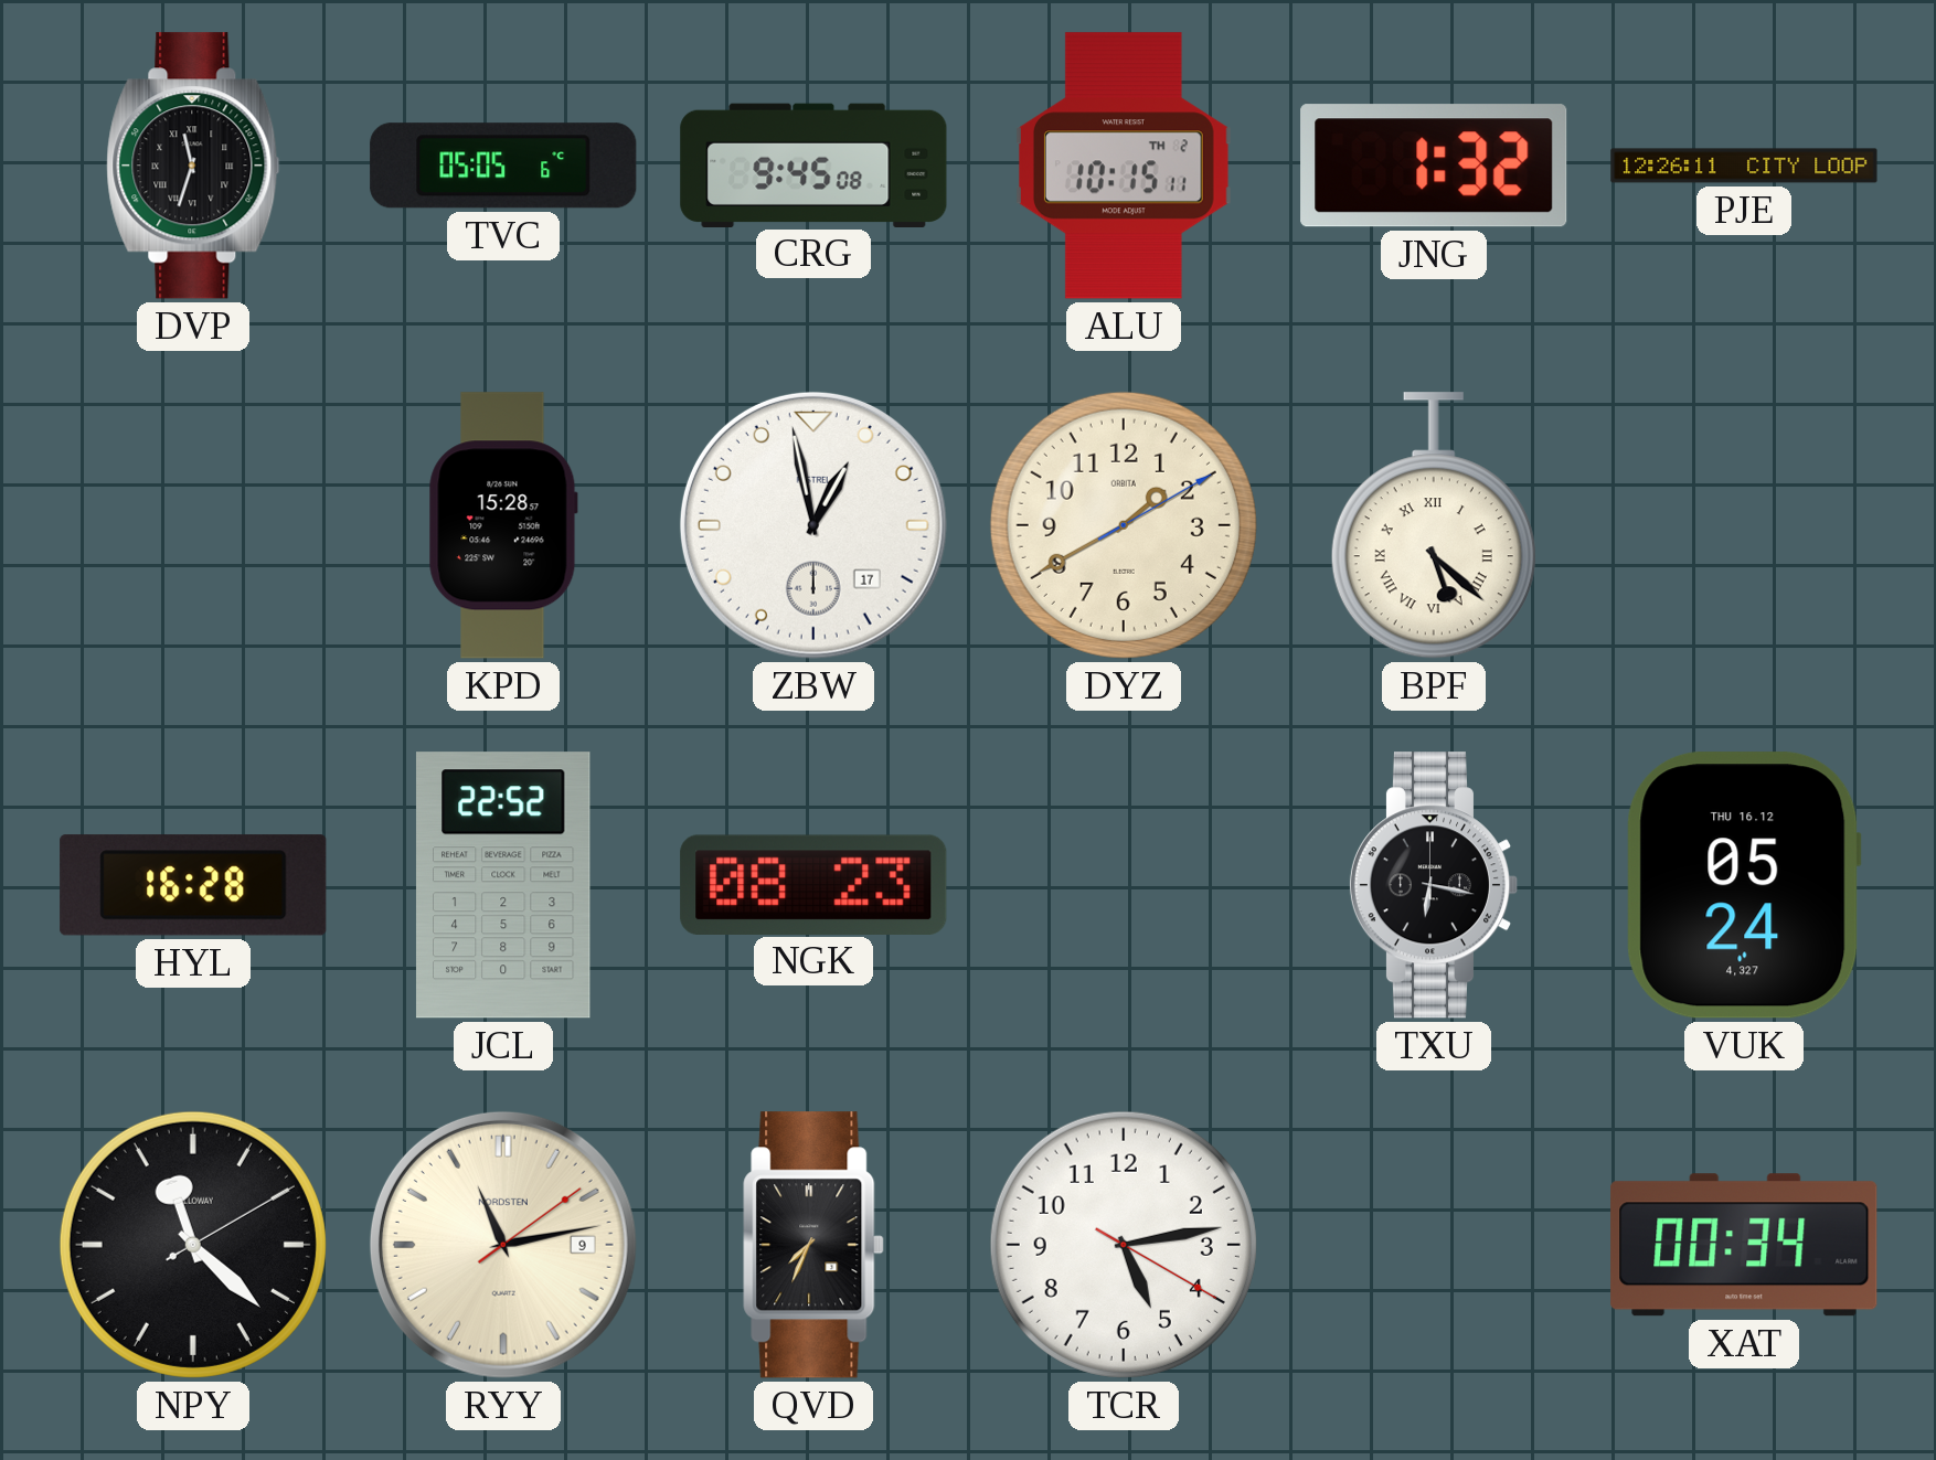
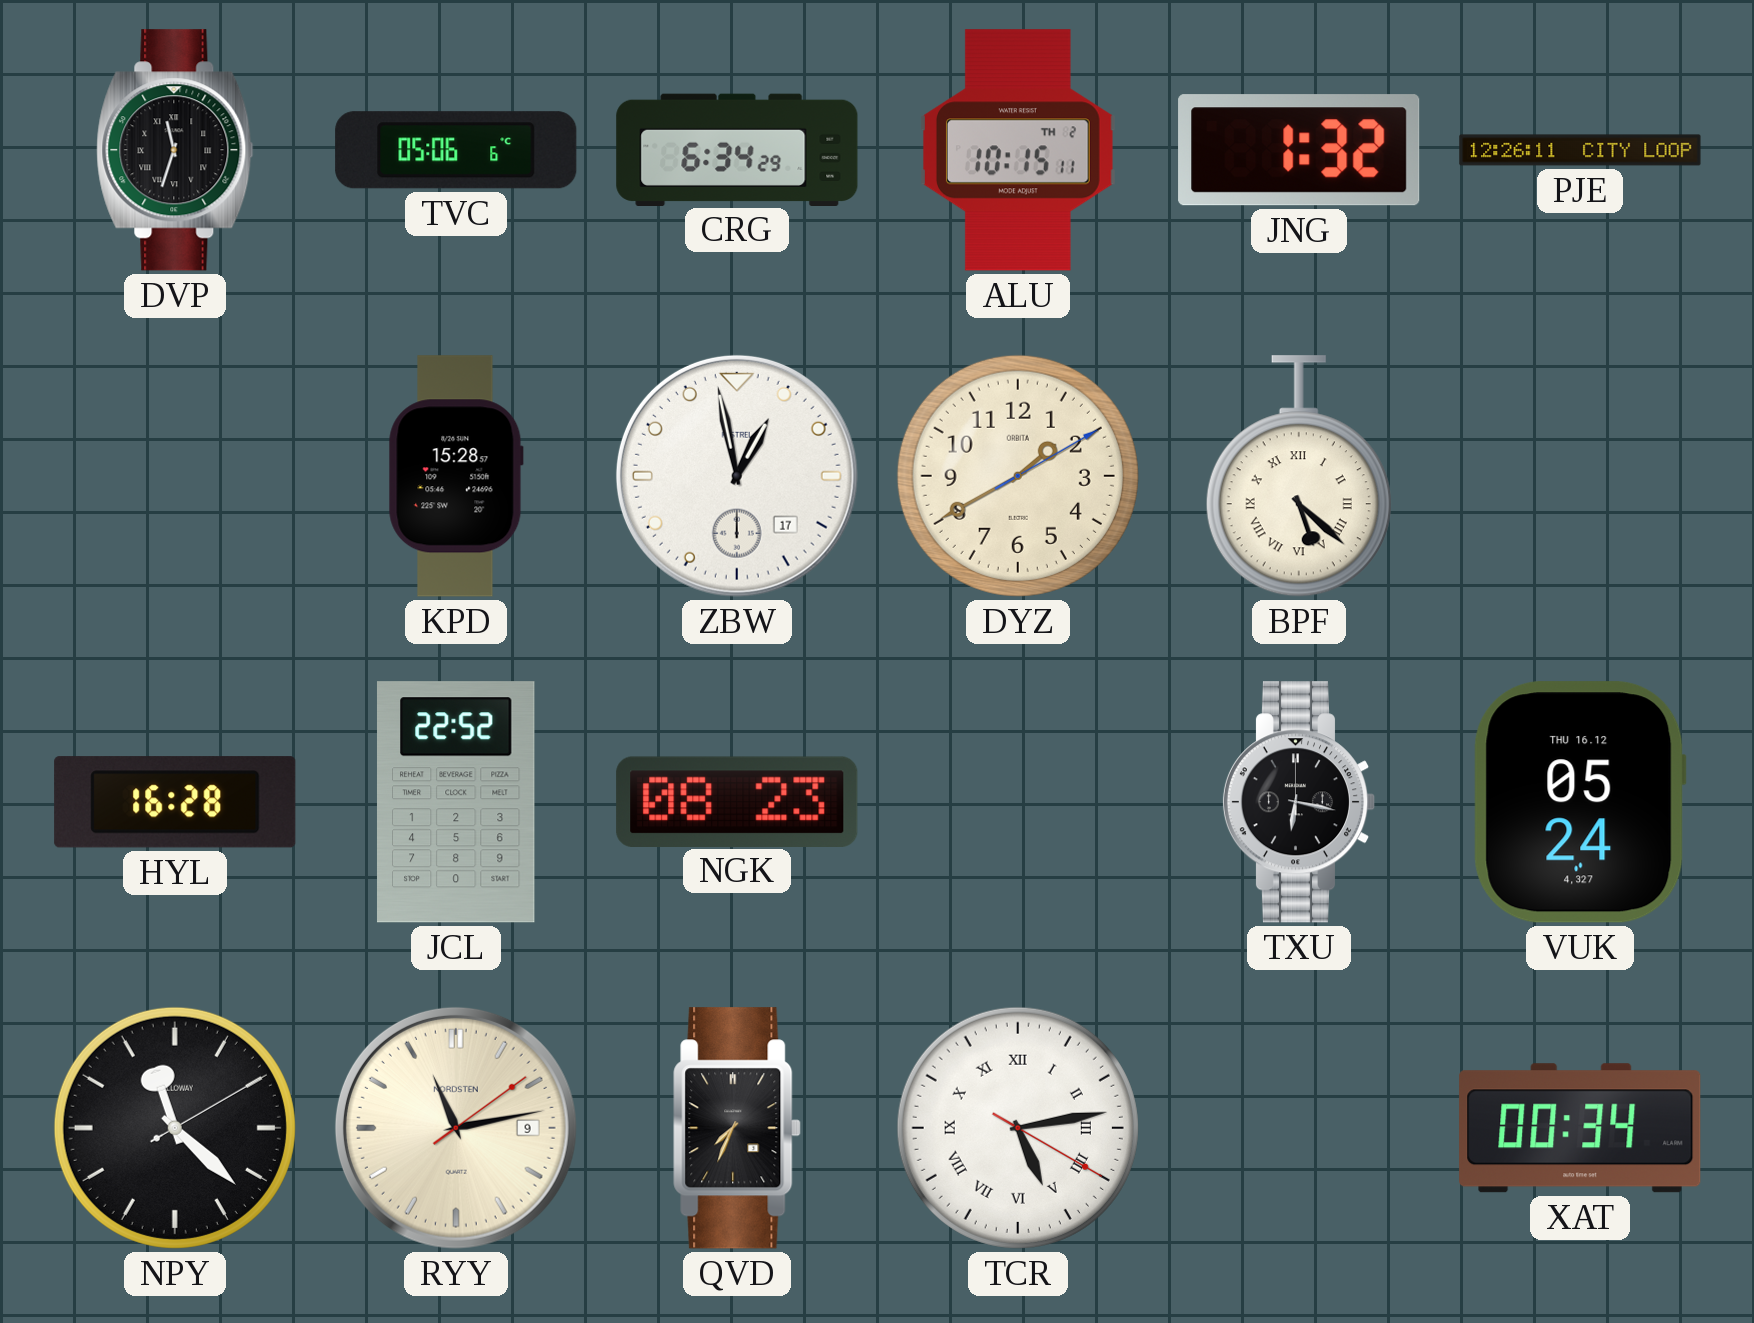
TVC: 05:05 -> 05:06
CRG: 9:45 -> 6:34
TCR numerals: Arabic -> Roman
